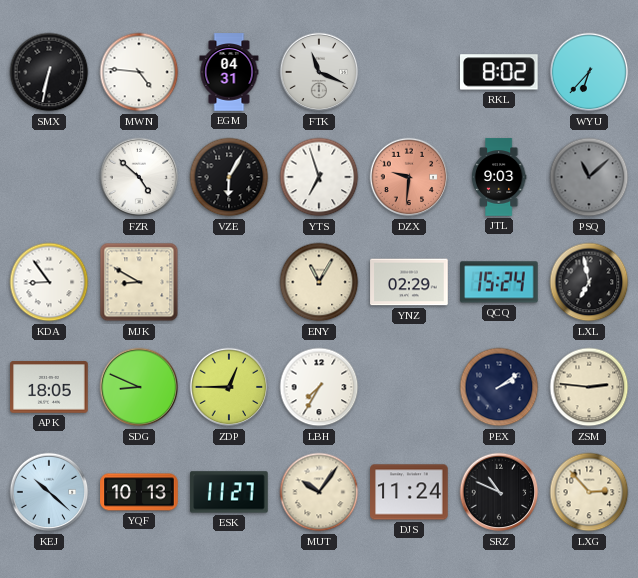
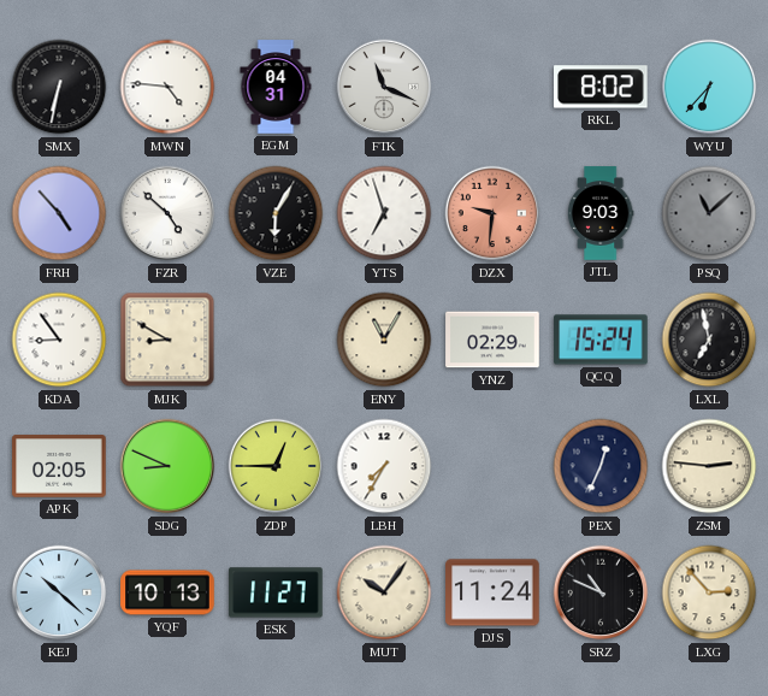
FRH: none -> 4:53
APK: 18:05 -> 02:05
PEX: 2:09 -> 12:34
